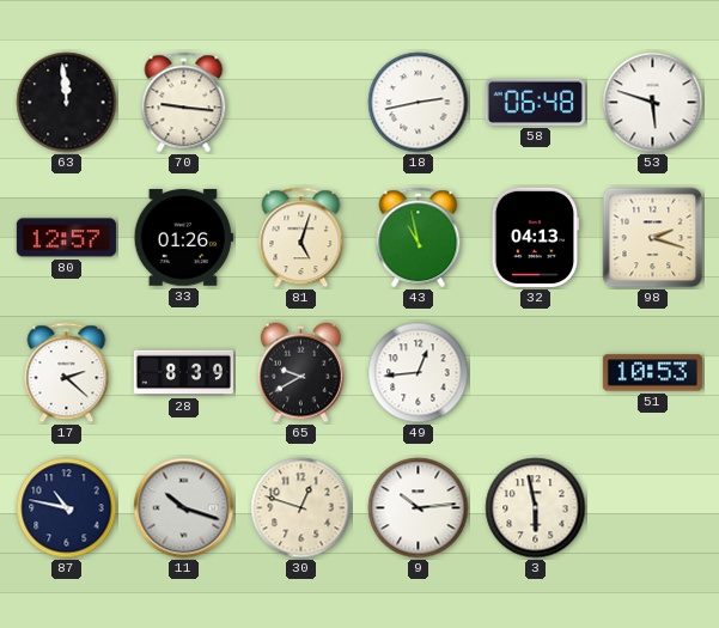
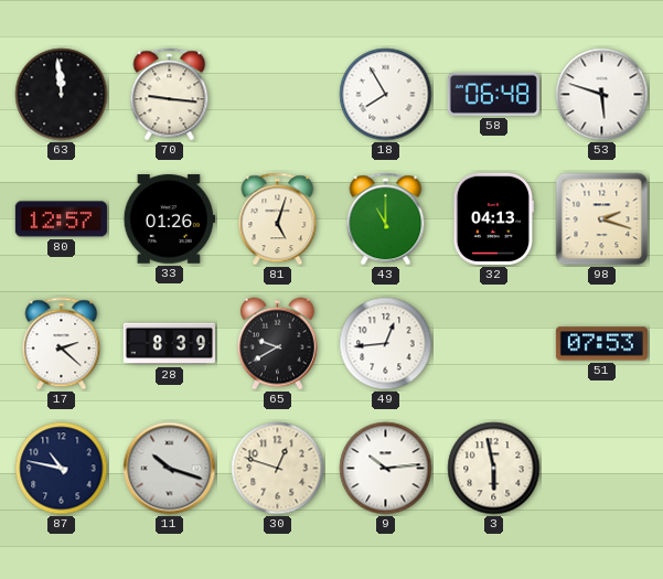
18: 2:43 -> 7:55
43: 10:58 -> 11:00
51: 10:53 -> 07:53
